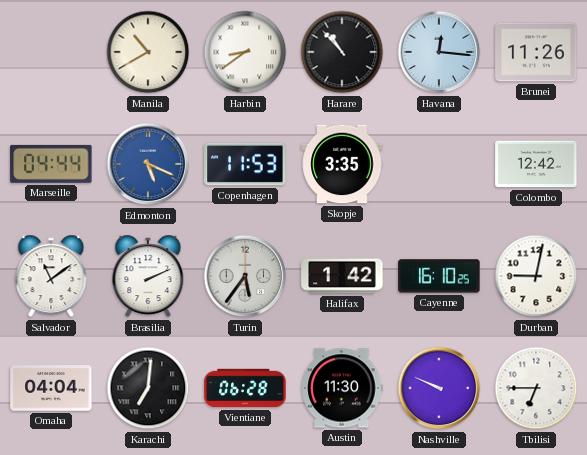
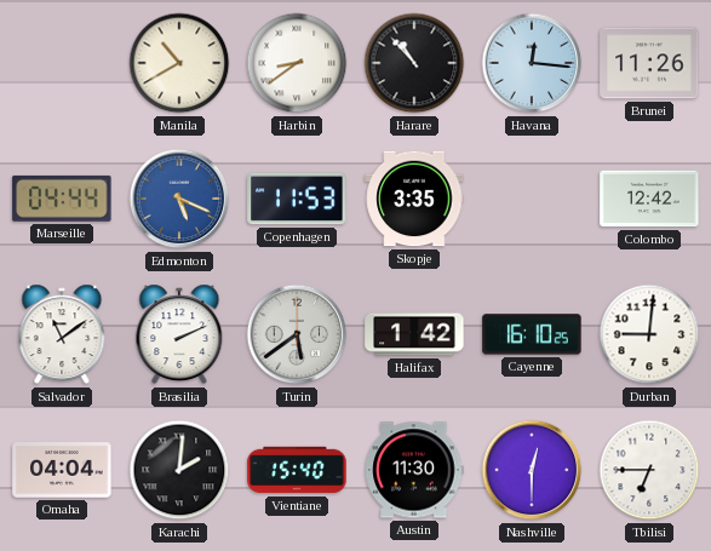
Turin: 5:36 -> 5:39
Durban: 9:02 -> 9:01
Karachi: 7:01 -> 2:01
Vientiane: 06:28 -> 15:40
Nashville: 9:49 -> 12:30
